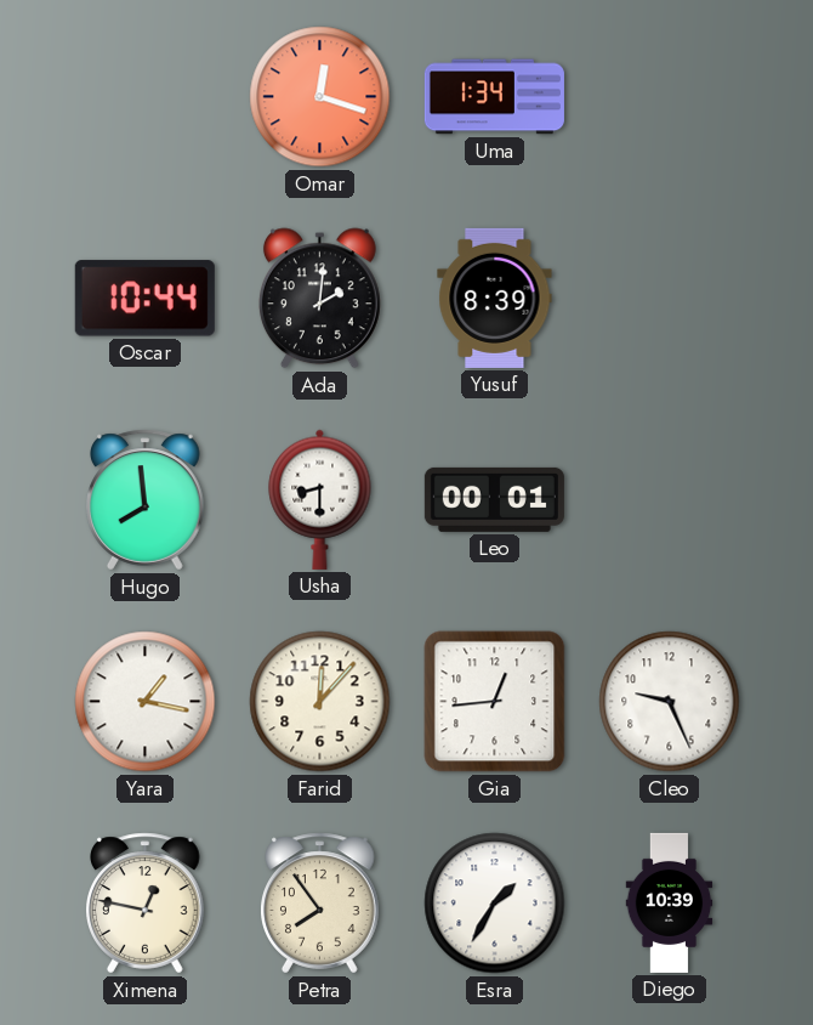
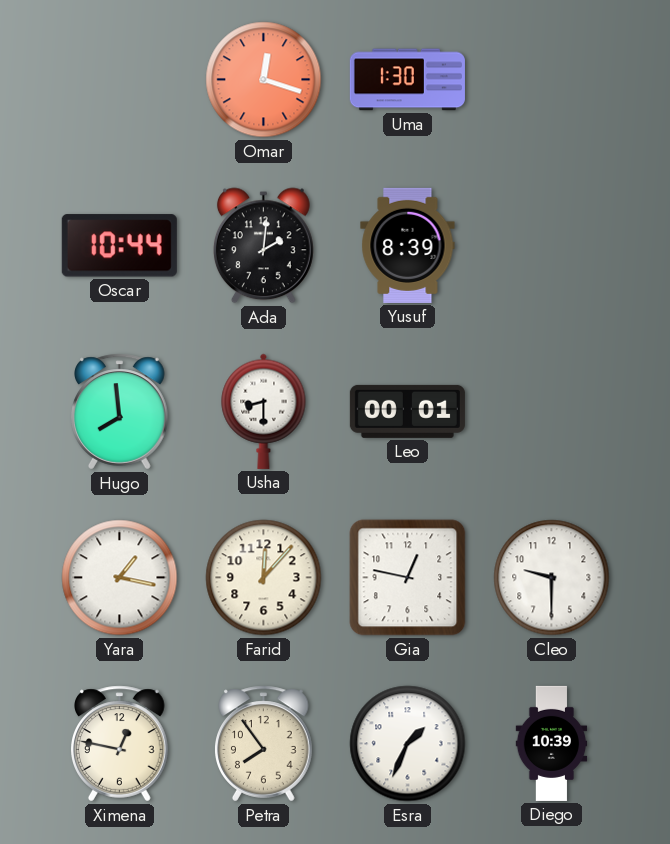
Uma: 1:34 -> 1:30
Gia: 12:44 -> 12:47
Cleo: 9:26 -> 9:30
Esra: 1:35 -> 1:34
